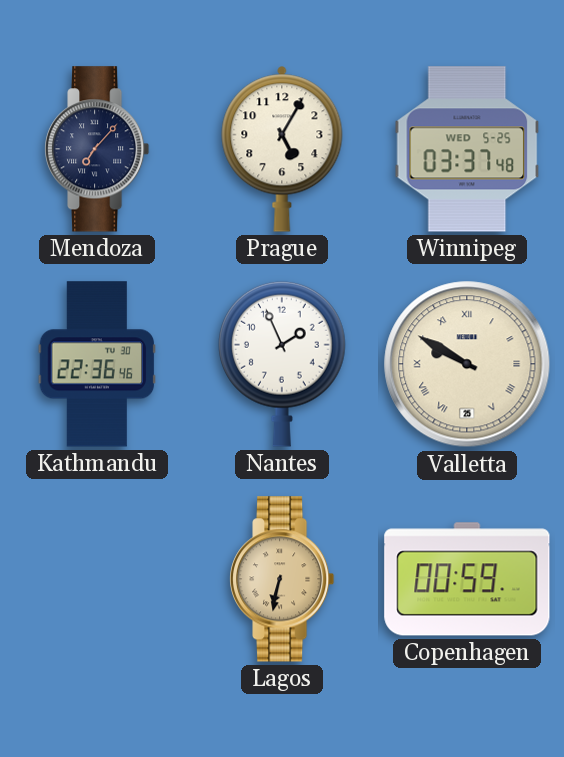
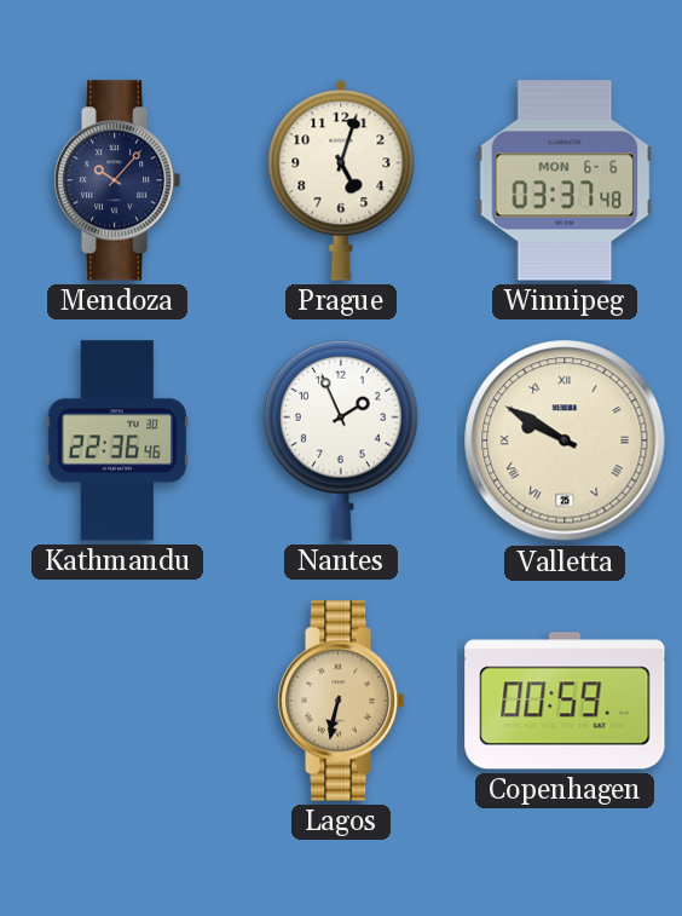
Mendoza: 7:07 -> 10:07
Prague: 5:05 -> 5:03
Winnipeg date: WED 5-25 -> MON 6-6
